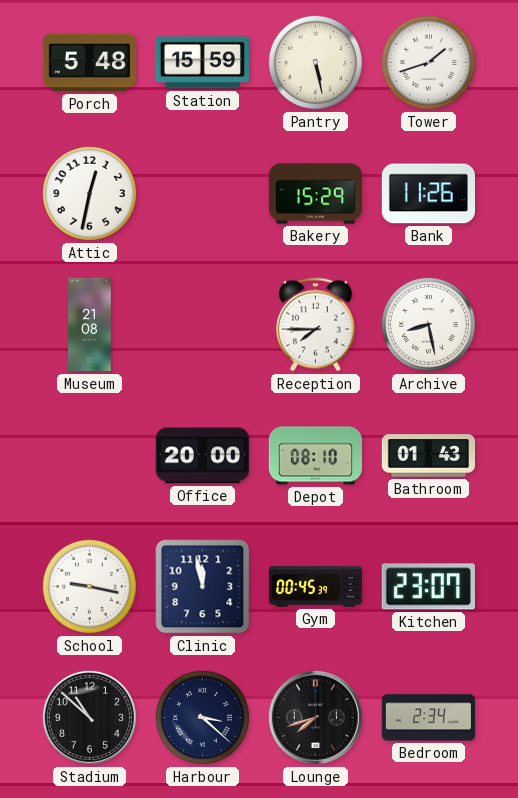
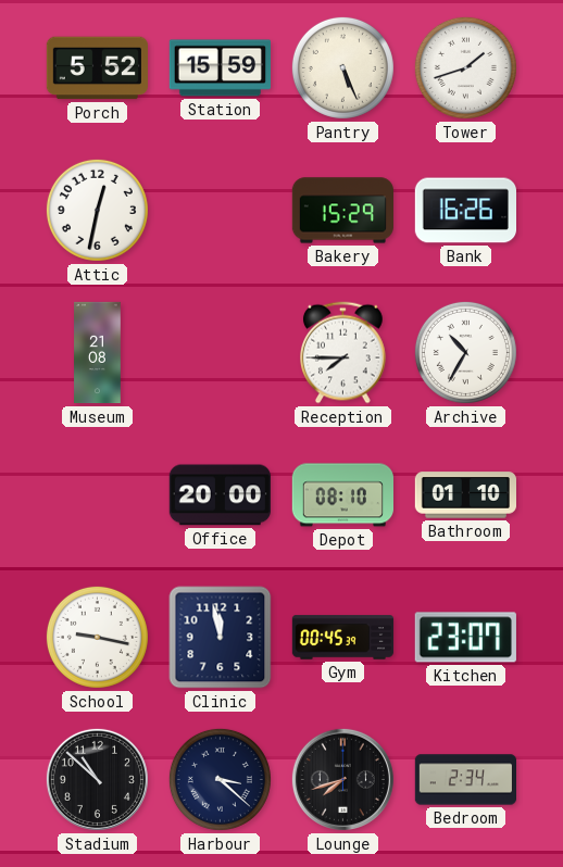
Porch: 5:48 -> 5:52
Pantry: 5:28 -> 5:26
Bank: 11:26 -> 16:26
Archive: 8:28 -> 10:35
Bathroom: 01:43 -> 01:10
